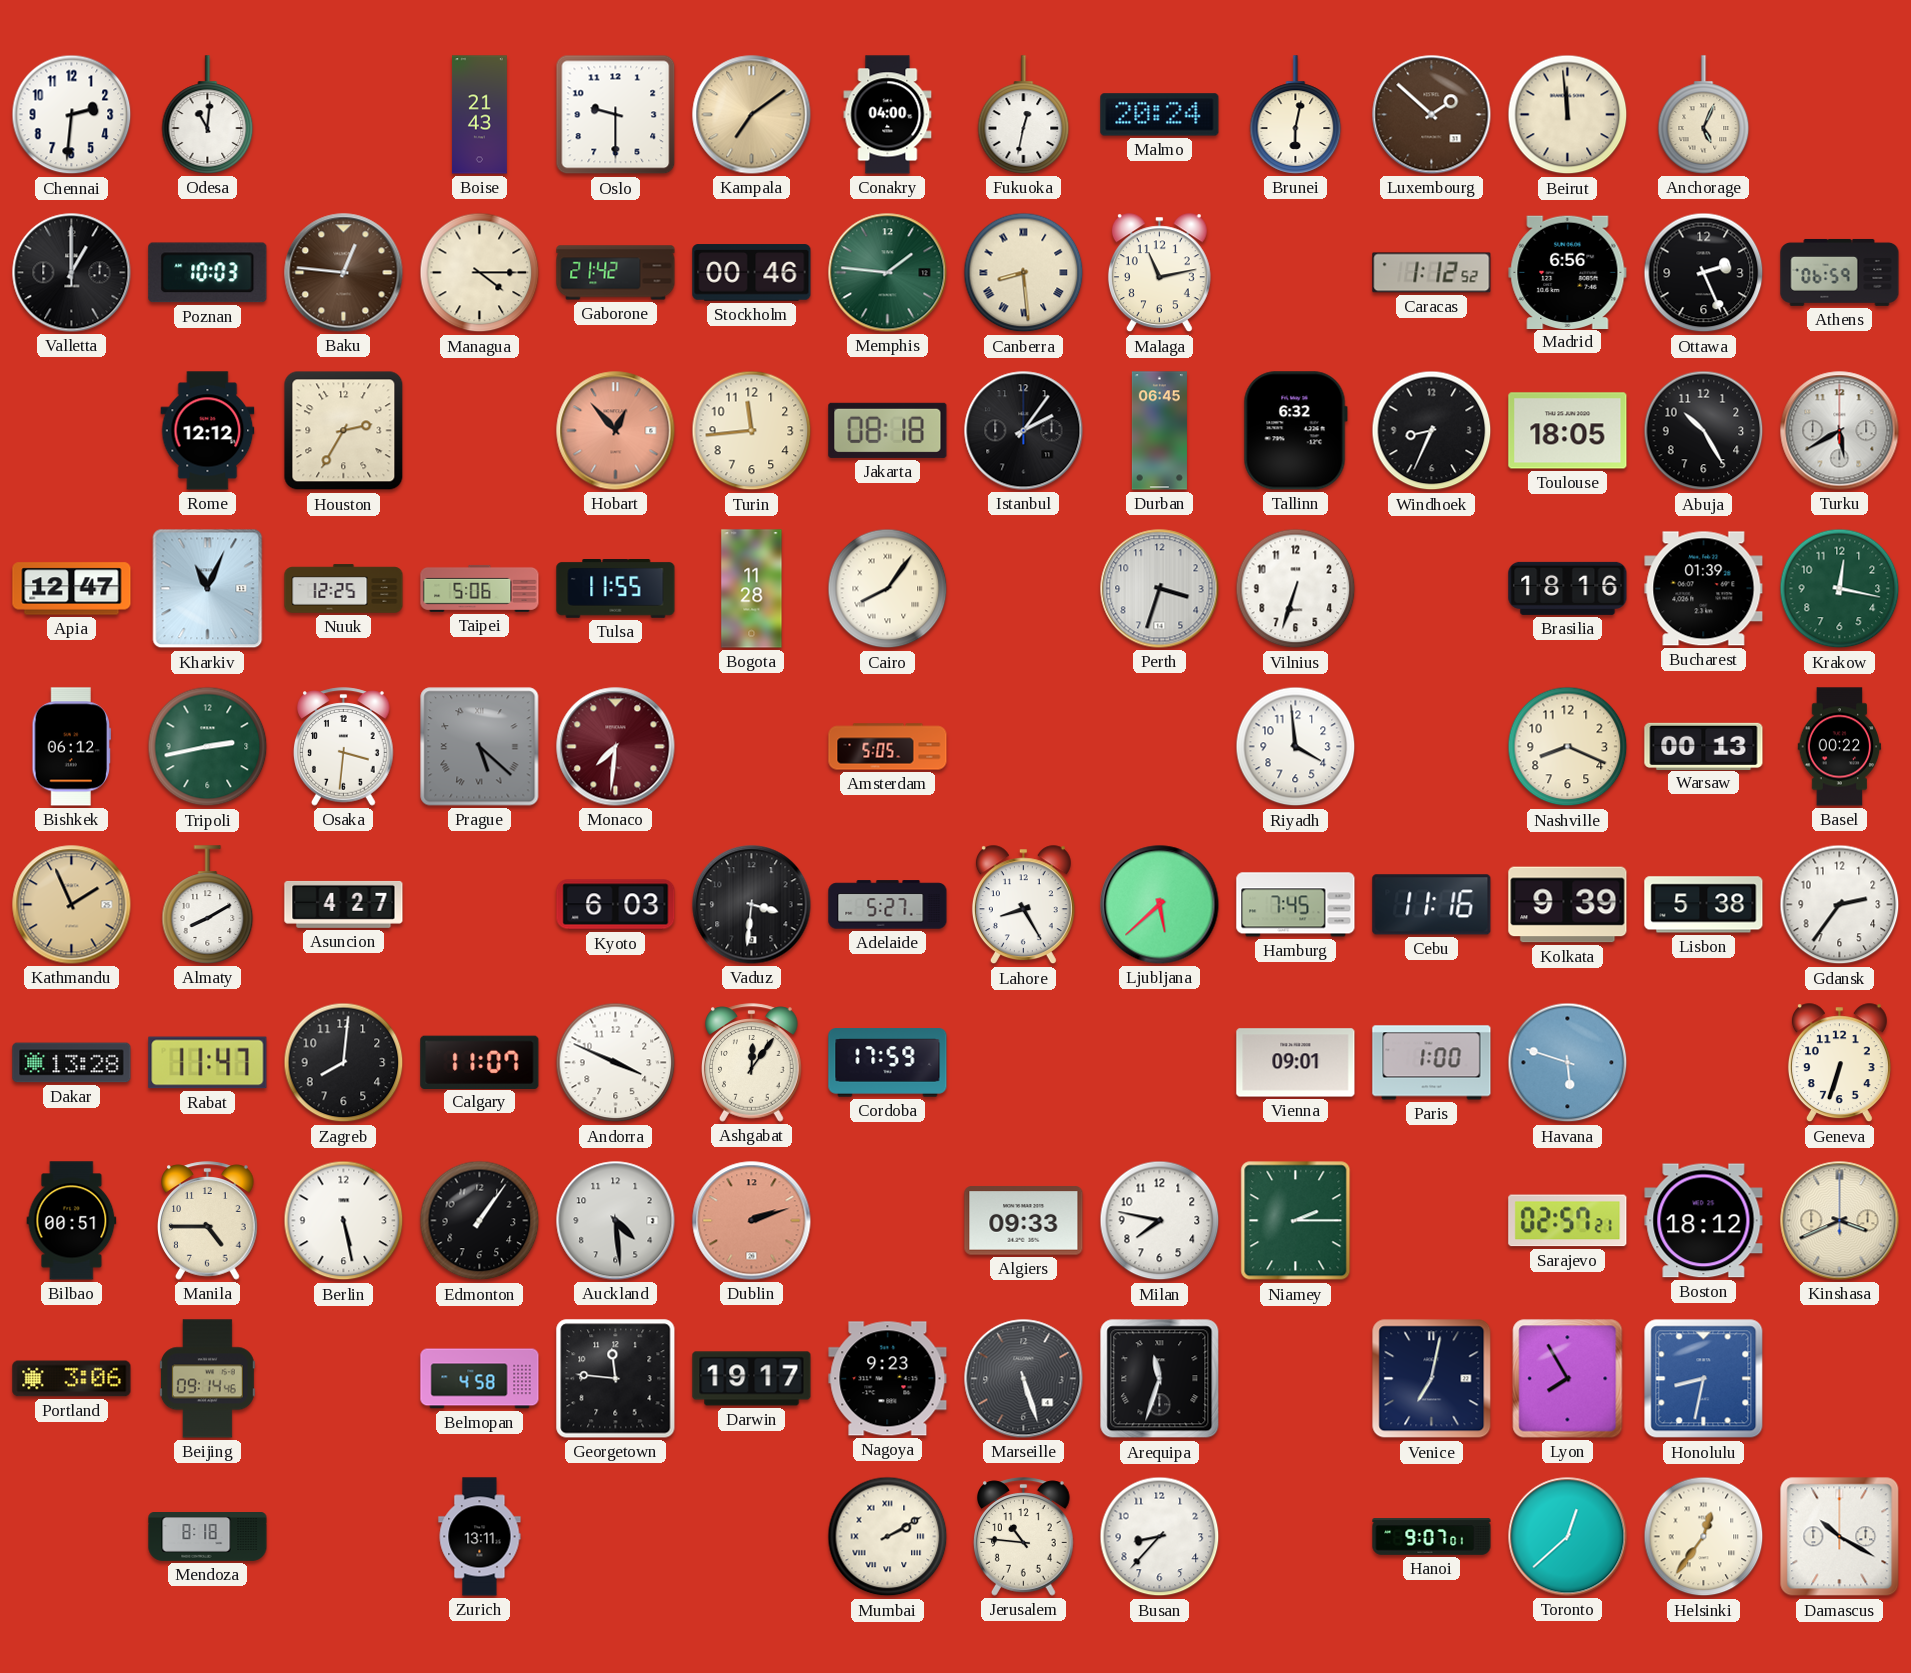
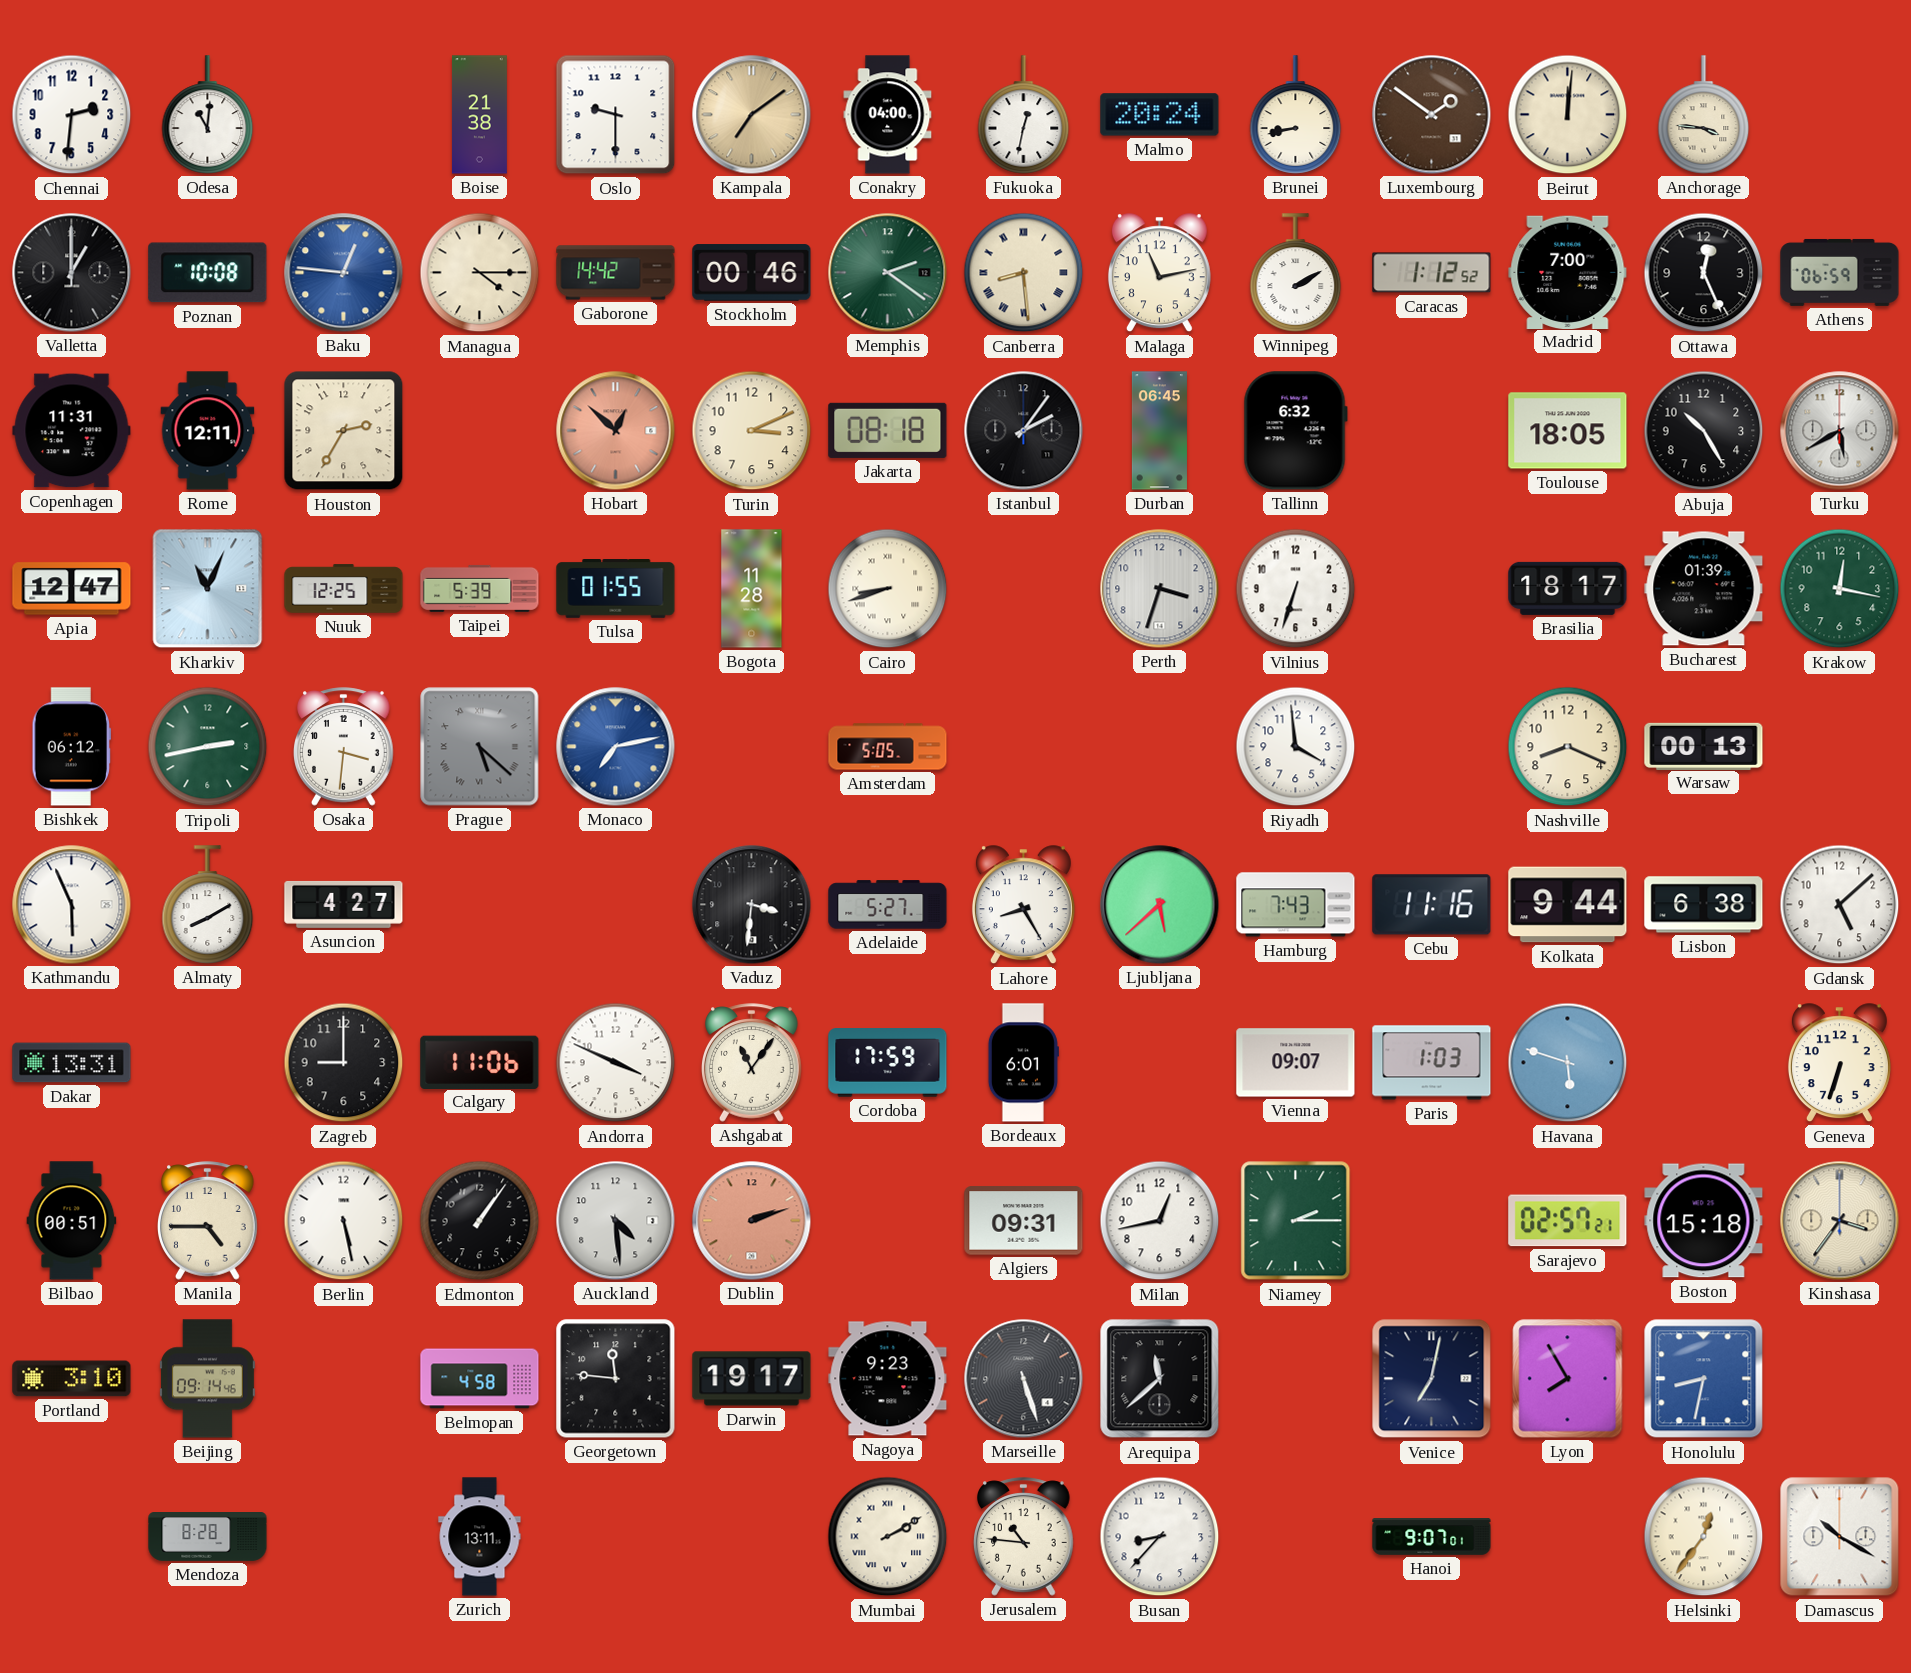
Boise: 21:43 -> 21:38
Brunei: 6:02 -> 8:43
Luxembourg: 1:52 -> 1:51
Beirut: 11:59 -> 12:01
Anchorage: 5:04 -> 3:46
Poznan: 10:03 -> 10:08
Baku dial: brown -> blue
Gaborone: 21:42 -> 14:42
Memphis: 1:46 -> 2:21
Winnipeg: none -> 2:10
Madrid: 6:56 -> 7:00
Ottawa: 2:26 -> 12:26
Copenhagen: none -> 11:31
Rome: 12:12 -> 12:11
Hobart: 12:53 -> 12:52
Turin: 11:44 -> 3:11
Windhoek: 8:34 -> none
Taipei: 5:06 -> 5:39
Tulsa: 11:55 -> 01:55
Cairo: 8:06 -> 8:42
Brasilia: 18:16 -> 18:17
Monaco: 7:31 -> 7:13
Monaco dial: burgundy -> blue
Basel: 00:22 -> none
Kathmandu: 1:56 -> 5:56
Kathmandu dial: champagne -> white
Kyoto: 6:03 -> none
Hamburg: 7:45 -> 7:43
Kolkata: 9:39 -> 9:44
Lisbon: 5:38 -> 6:38
Gdansk: 2:36 -> 5:08
Dakar: 13:28 -> 13:31
Rabat: 11:47 -> none
Zagreb: 8:01 -> 9:00
Calgary: 11:07 -> 11:06
Ashgabat: 12:06 -> 11:06
Bordeaux: none -> 6:01
Vienna: 09:01 -> 09:07
Paris: 1:00 -> 1:03
Algiers: 09:33 -> 09:31
Milan: 7:47 -> 12:43
Boston: 18:12 -> 15:18
Kinshasa: 3:41 -> 3:36
Portland: 3:06 -> 3:10
Arequipa: 11:33 -> 11:38
Mendoza: 8:18 -> 8:28
Toronto: 12:38 -> none
